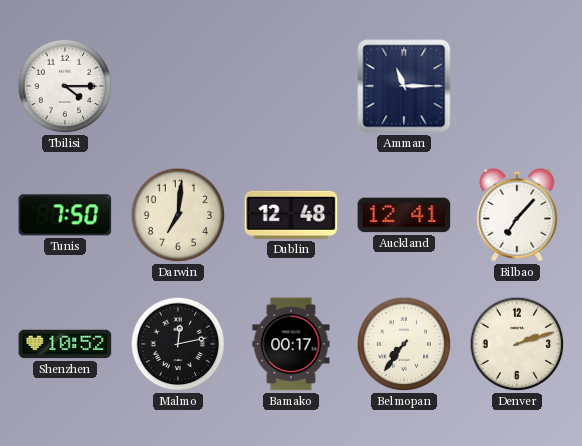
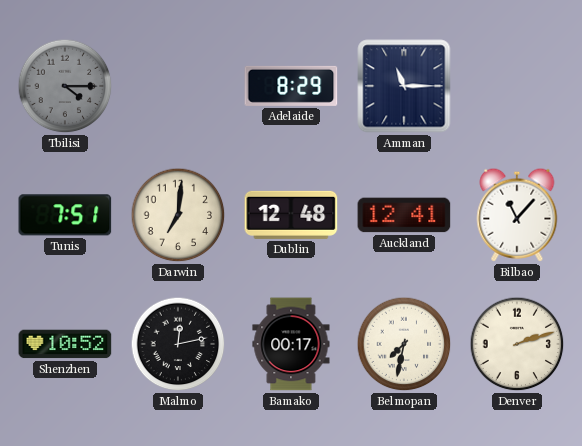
Tbilisi dial: white -> grey
Adelaide: none -> 8:29
Tunis: 7:50 -> 7:51
Bilbao: 7:07 -> 11:07
Belmopan: 7:36 -> 7:32
